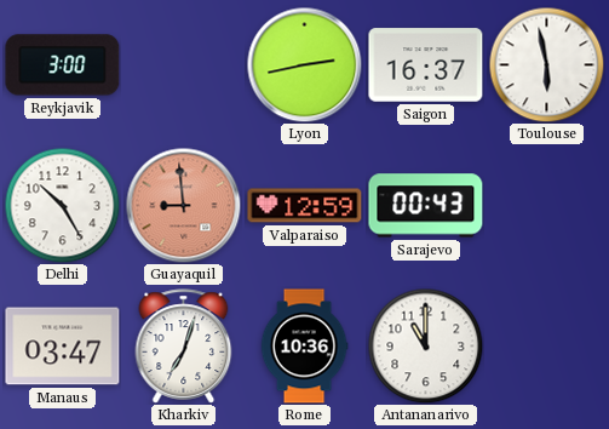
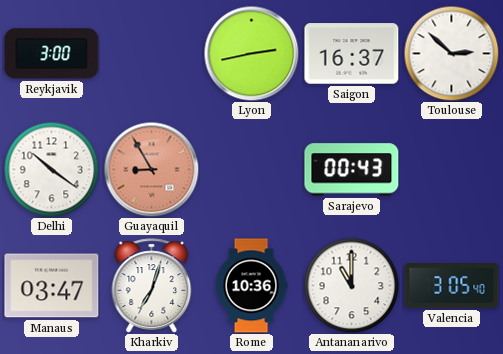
Toulouse: 5:58 -> 2:52
Delhi: 10:25 -> 10:21
Guayaquil: 8:59 -> 8:55
Valparaiso: 12:59 -> none
Valencia: none -> 3:05
